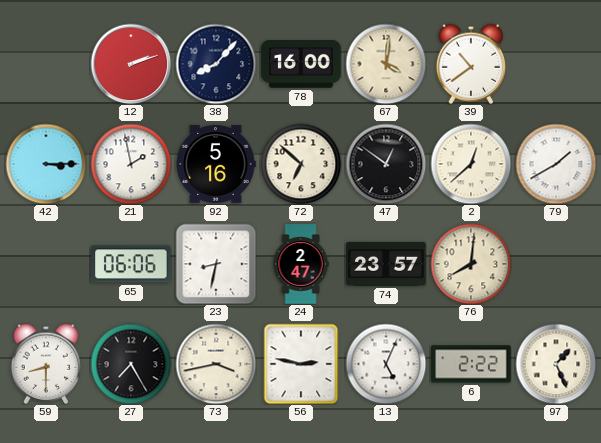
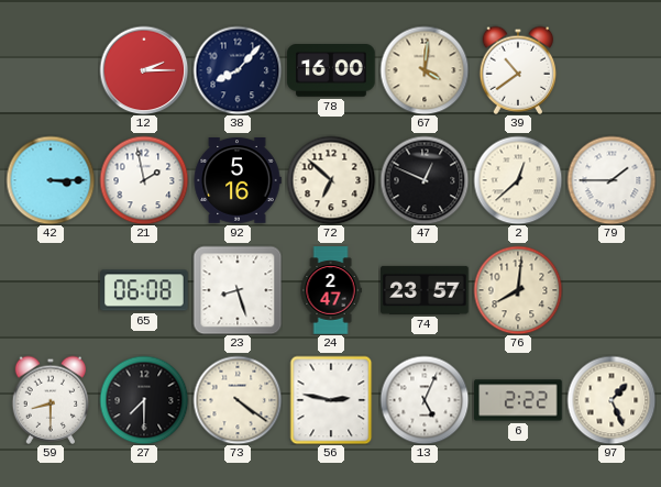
12: 2:12 -> 2:15
47: 12:51 -> 12:49
79: 1:40 -> 1:45
65: 06:06 -> 06:08
23: 8:32 -> 8:27
27: 7:25 -> 7:30
73: 3:43 -> 4:21
